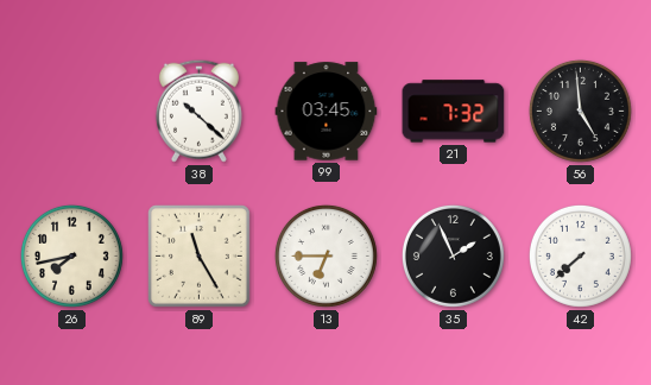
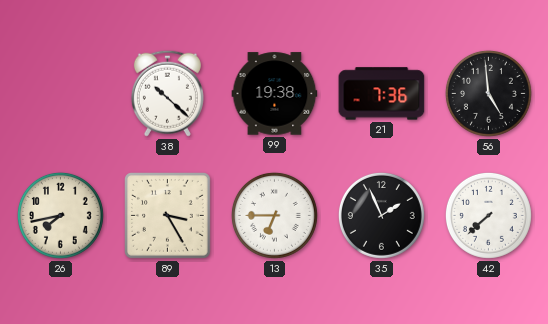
99: 03:45 -> 19:38
21: 7:32 -> 7:36
89: 11:25 -> 3:25
